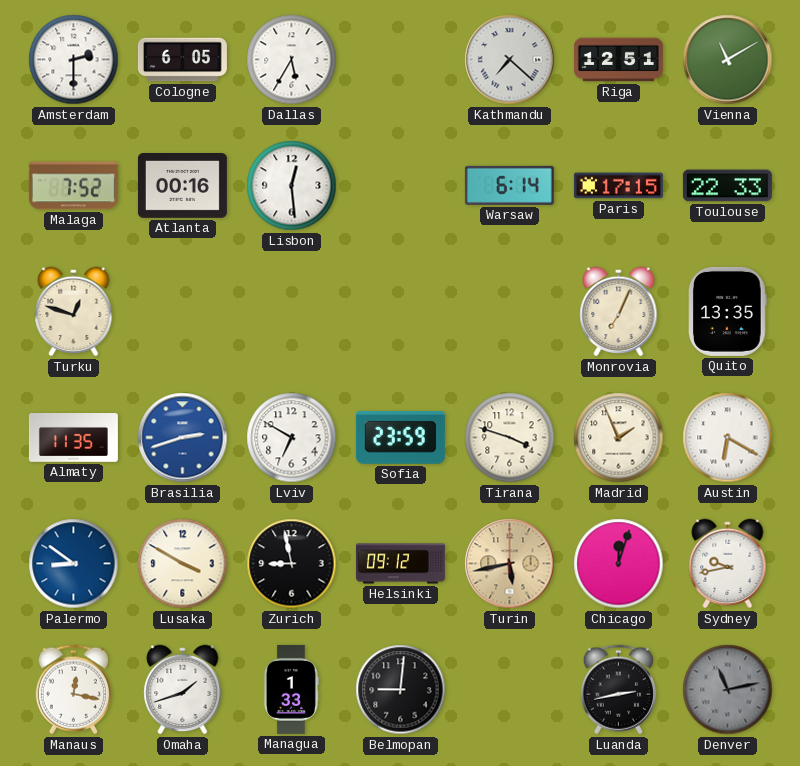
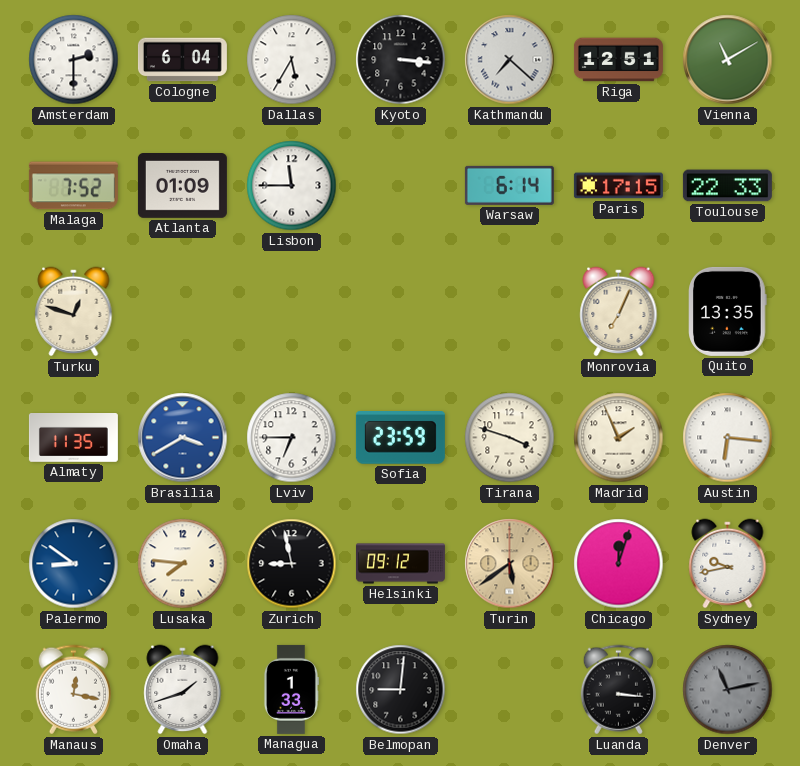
Cologne: 6:05 -> 6:04
Kyoto: none -> 3:16
Atlanta: 00:16 -> 01:09
Lisbon: 12:29 -> 11:45
Brasilia: 2:42 -> 3:40
Lviv: 6:50 -> 6:45
Austin: 6:20 -> 6:16
Lusaka: 3:50 -> 7:46
Turin: 5:43 -> 5:39
Luanda: 2:43 -> 3:16
